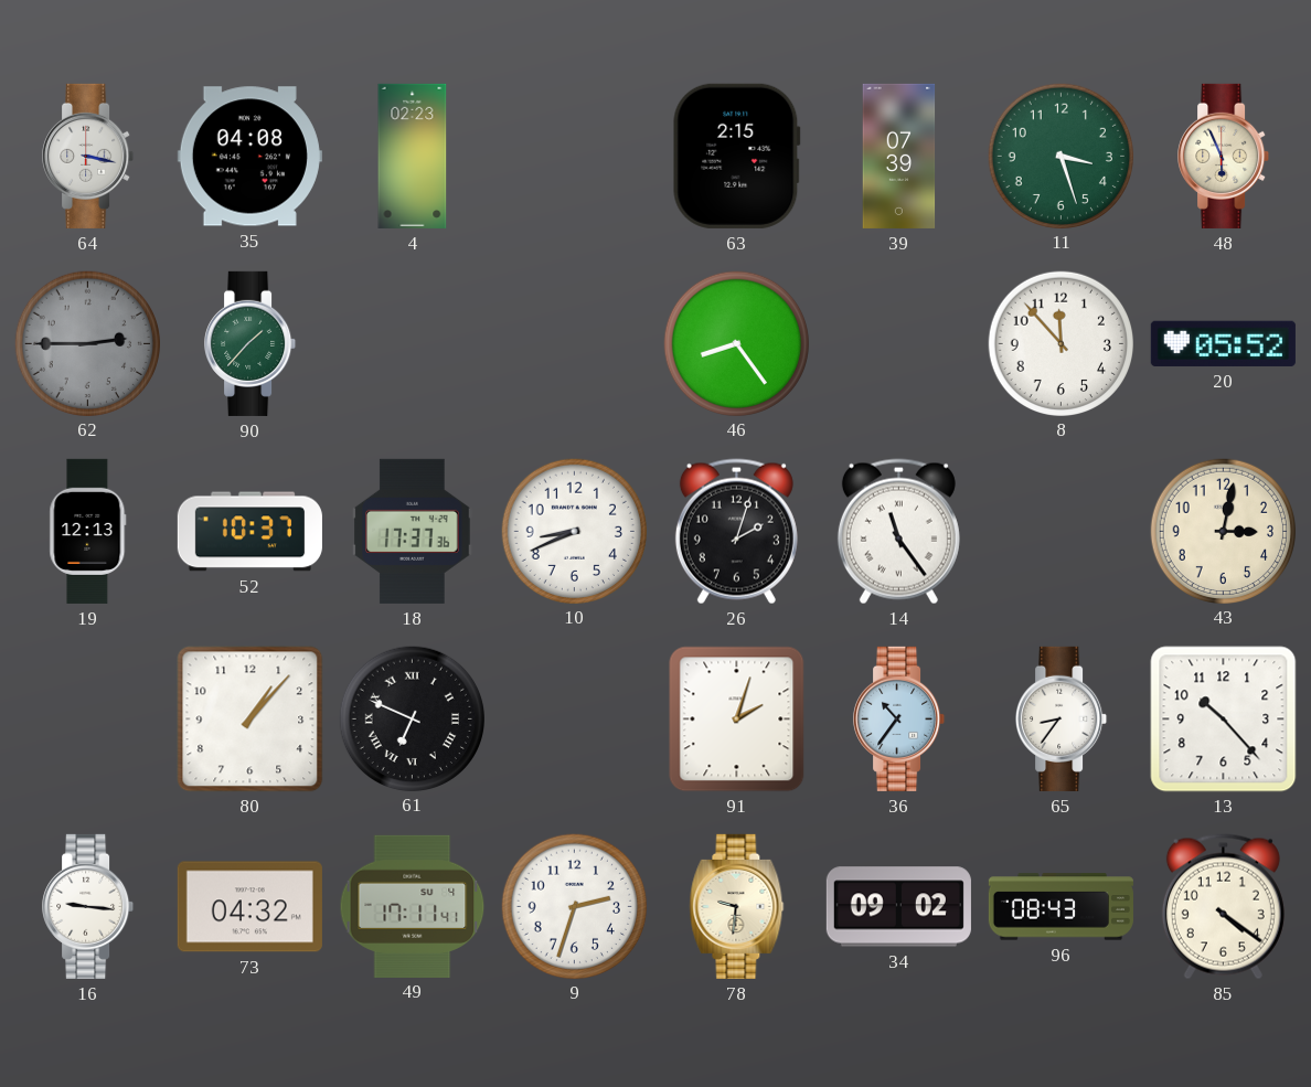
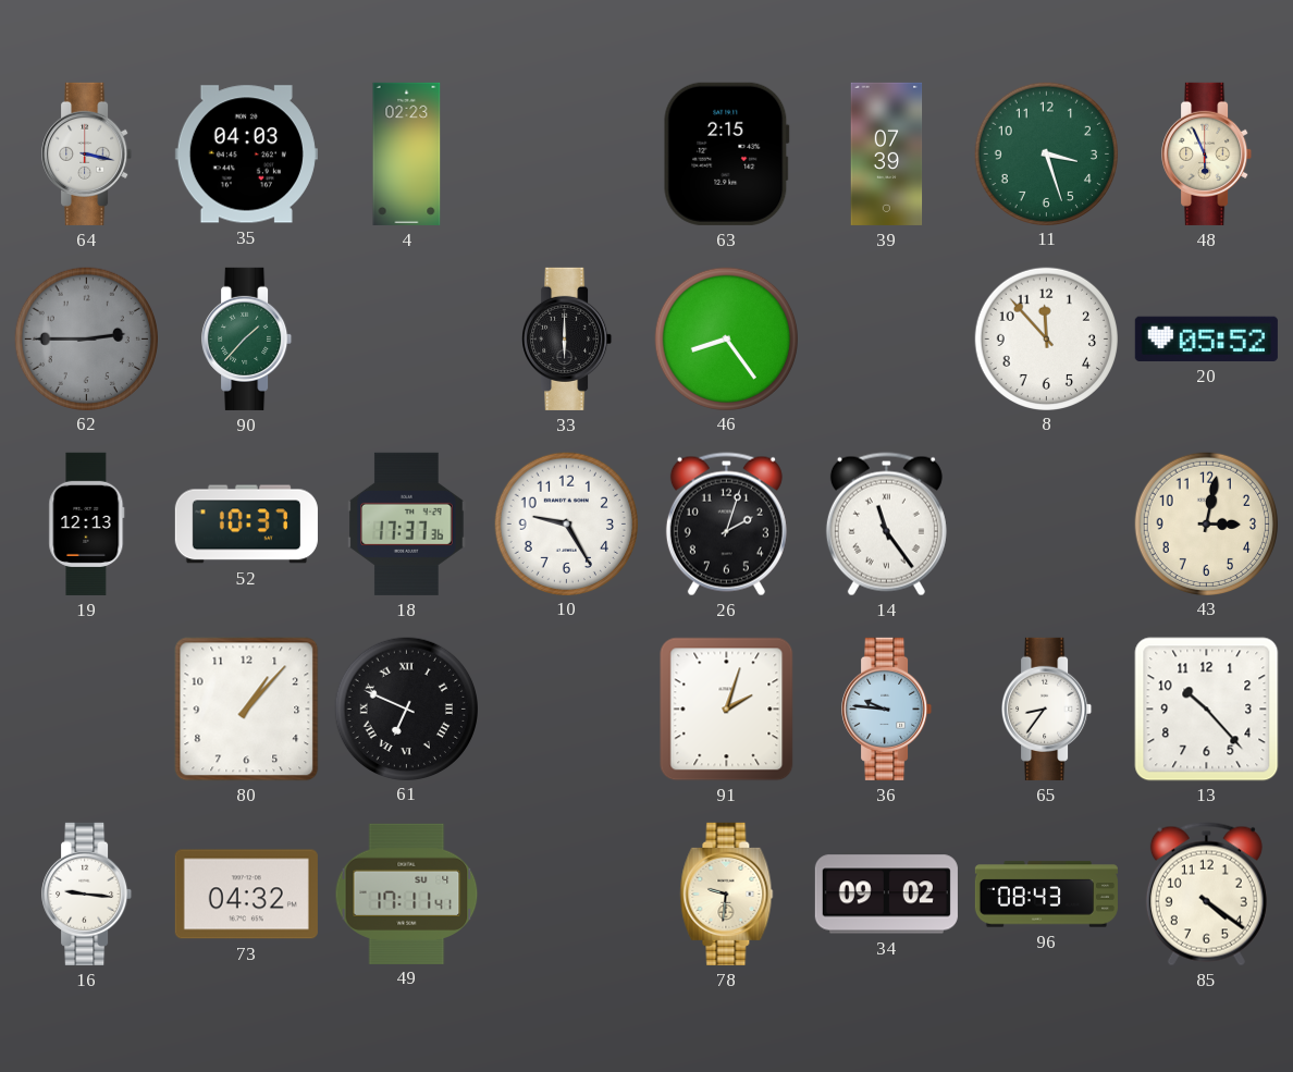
35: 04:08 -> 04:03
33: none -> 6:00
10: 8:41 -> 9:25
36: 10:36 -> 9:46
9: 2:33 -> none
